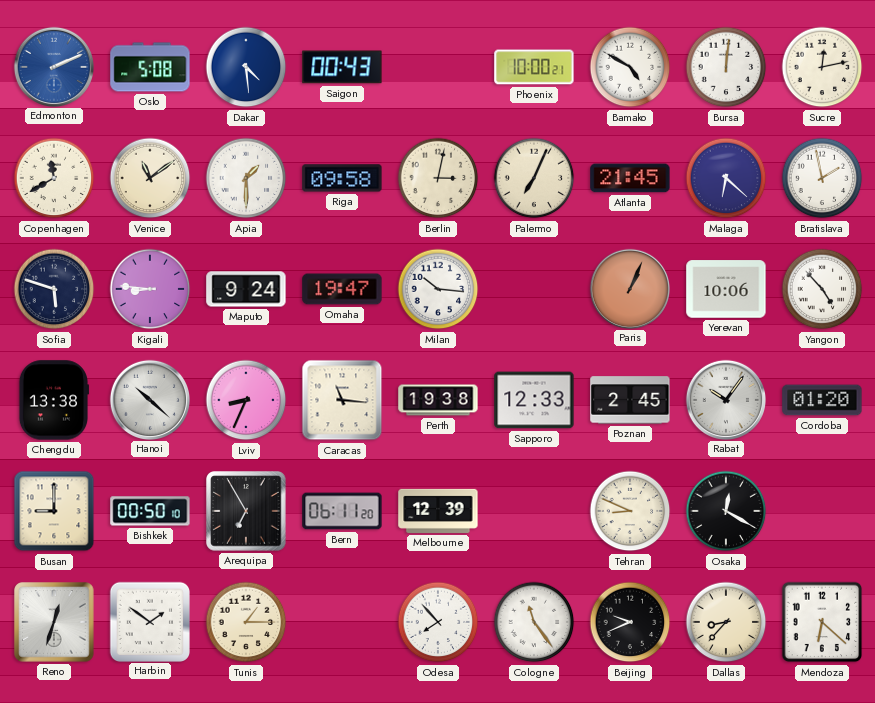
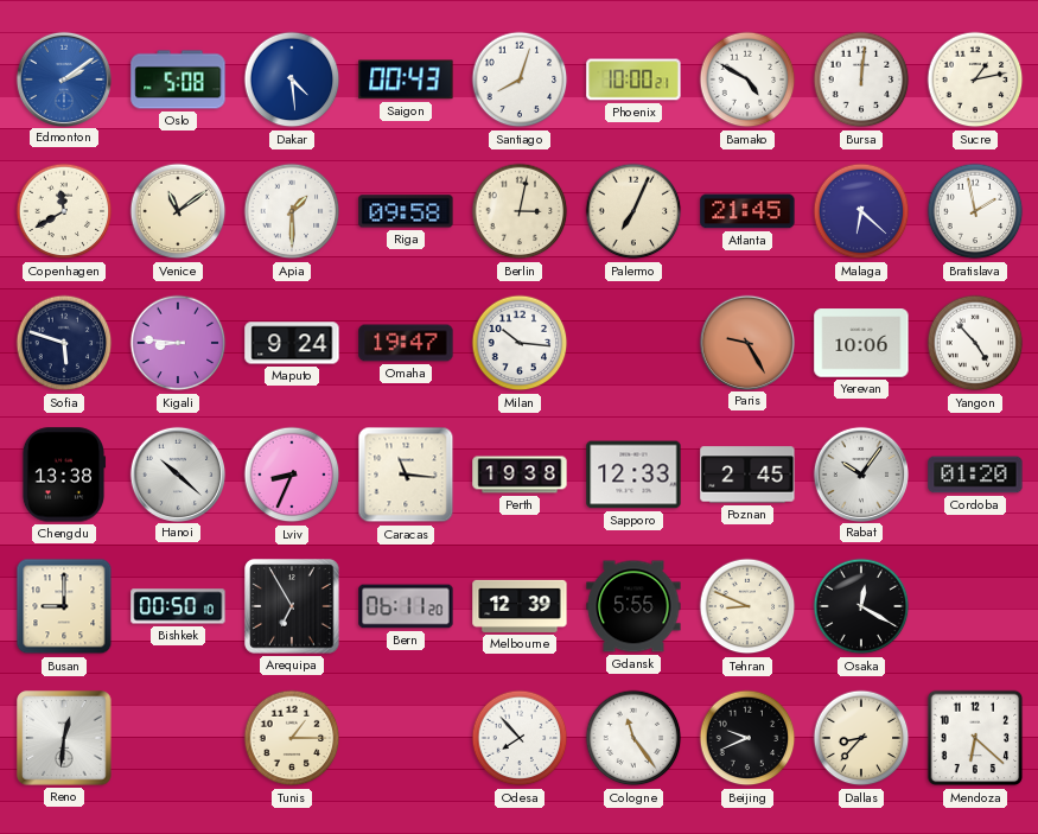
Edmonton: 2:11 -> 2:09
Santiago: none -> 8:03
Sucre: 12:13 -> 1:13
Paris: 1:04 -> 9:25
Gdansk: none -> 5:55
Reno: 12:33 -> 12:31
Harbin: 1:51 -> none
